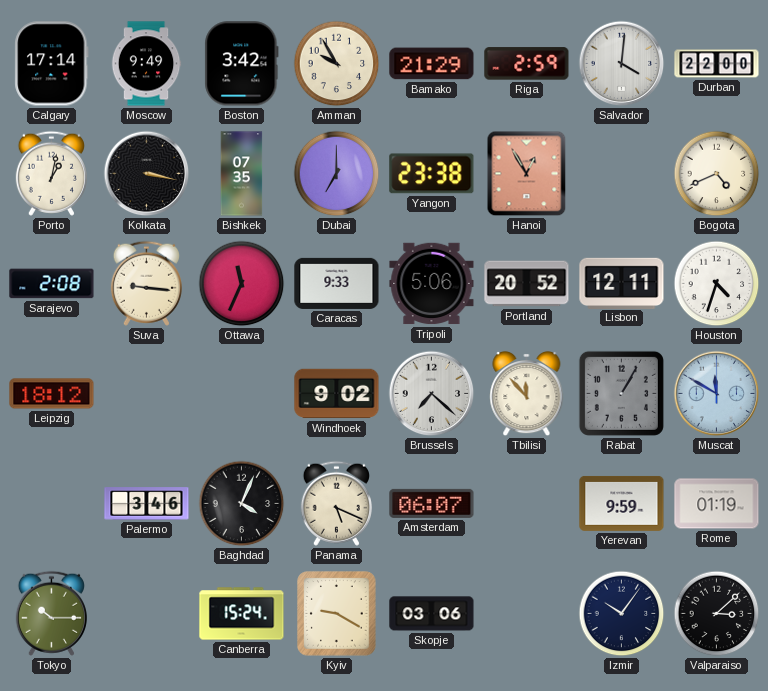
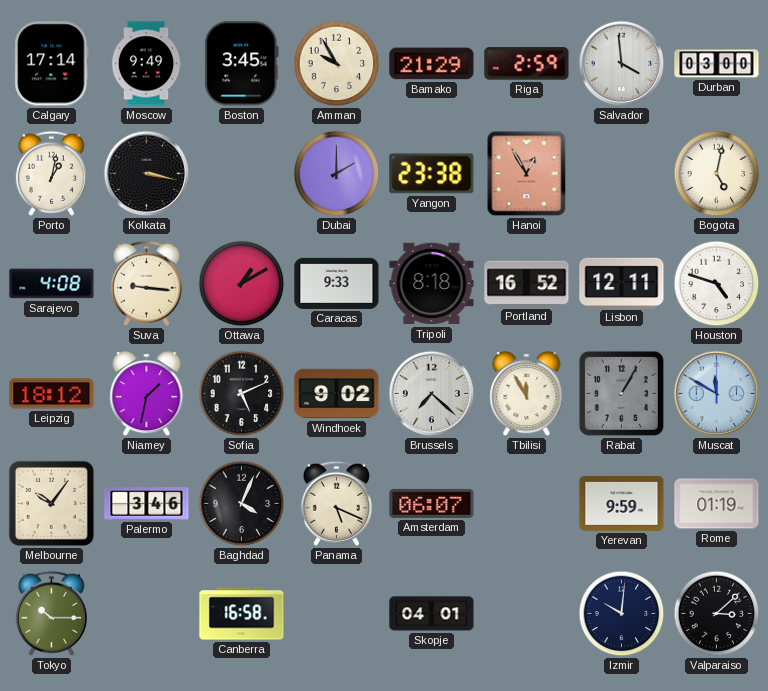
Boston: 3:42 -> 3:45
Salvador: 4:01 -> 3:59
Durban: 22:00 -> 03:00
Bishkek: 07:35 -> none
Dubai: 7:00 -> 2:00
Bogota: 4:41 -> 5:02
Sarajevo: 2:08 -> 4:08
Ottawa: 11:34 -> 1:10
Tripoli: 5:06 -> 8:18
Portland: 20:52 -> 16:52
Houston: 4:33 -> 4:48
Niamey: none -> 1:32
Sofia: none -> 5:11
Tbilisi: 11:53 -> 11:55
Melbourne: none -> 10:06
Canberra: 15:24 -> 16:58
Kyiv: 9:20 -> none
Skopje: 03:06 -> 04:01
Izmir: 10:06 -> 10:01
